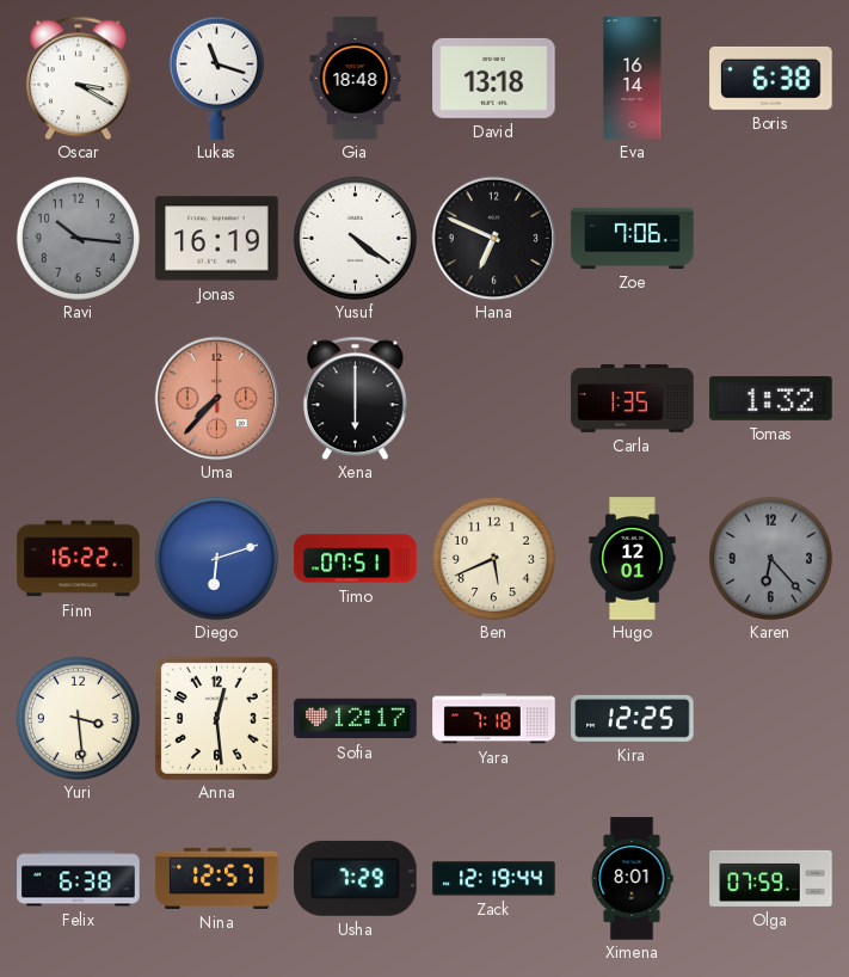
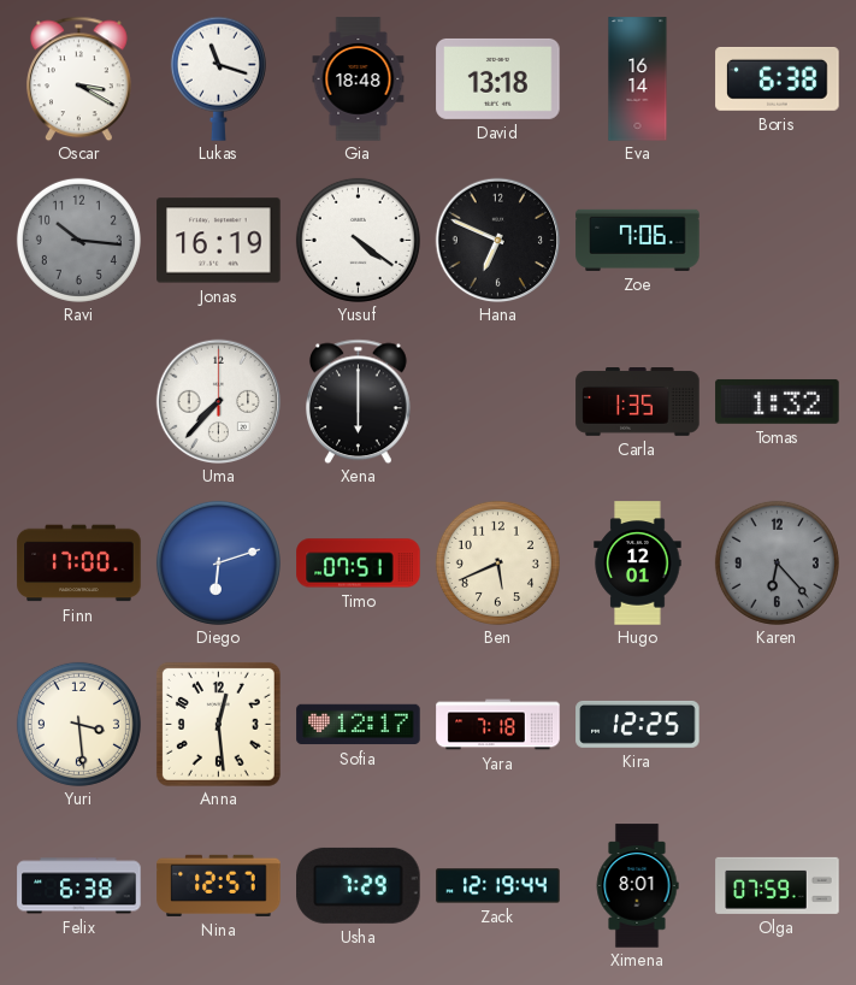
Uma dial: salmon -> white
Finn: 16:22 -> 17:00
